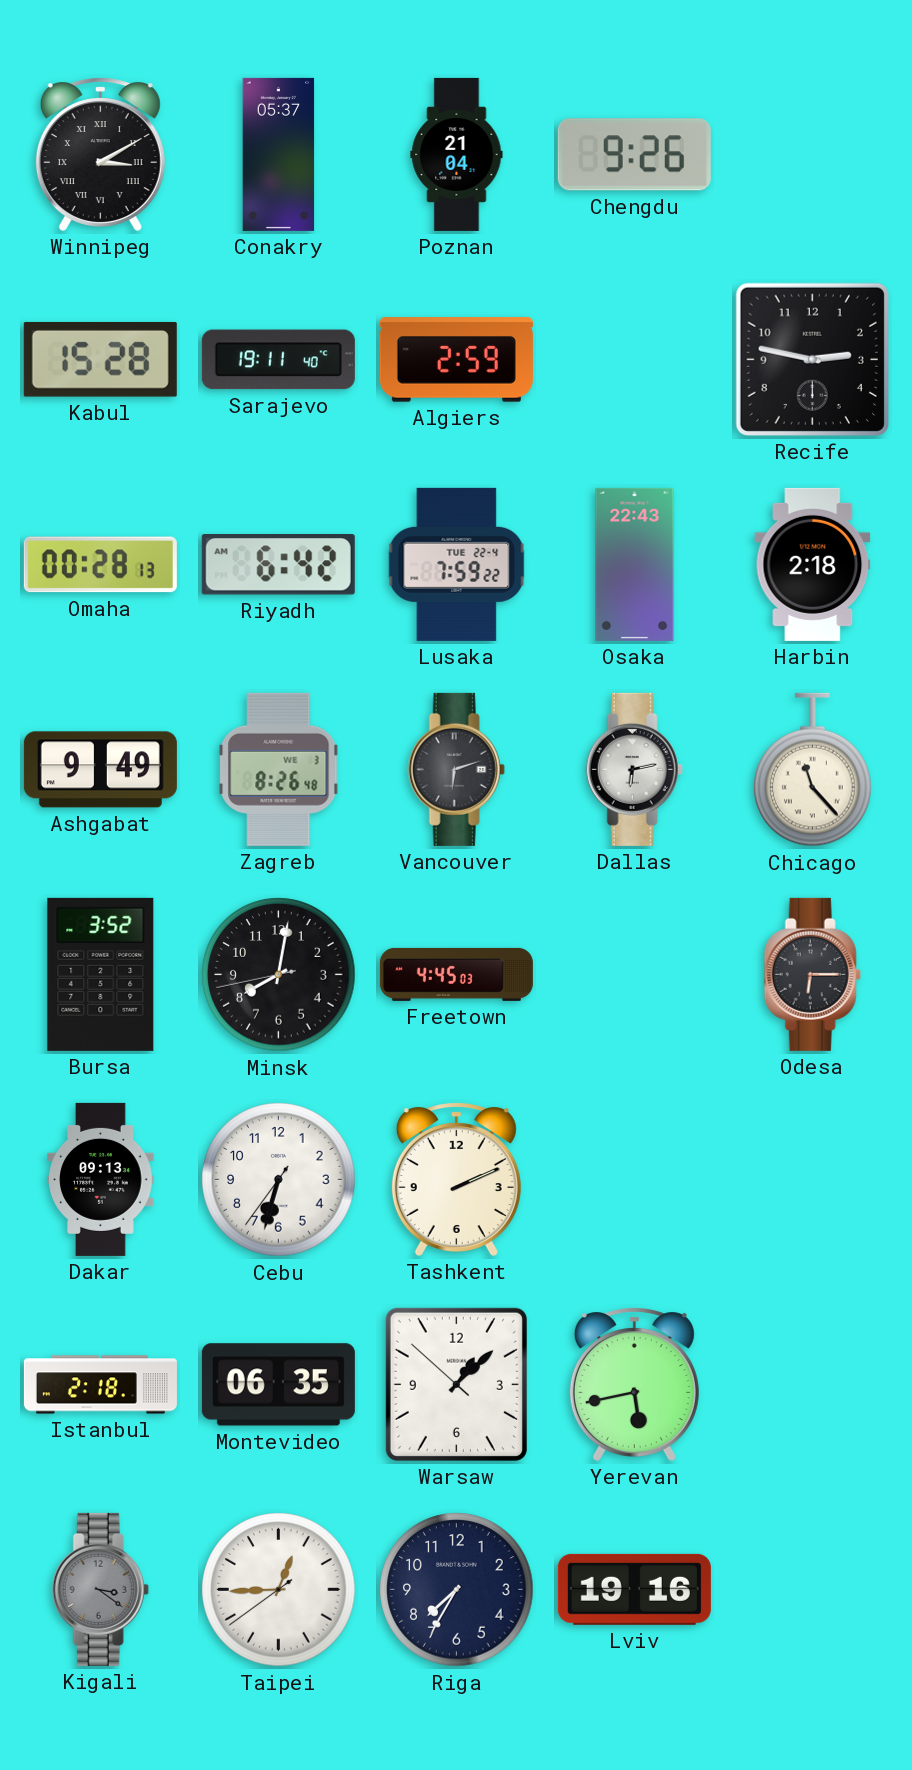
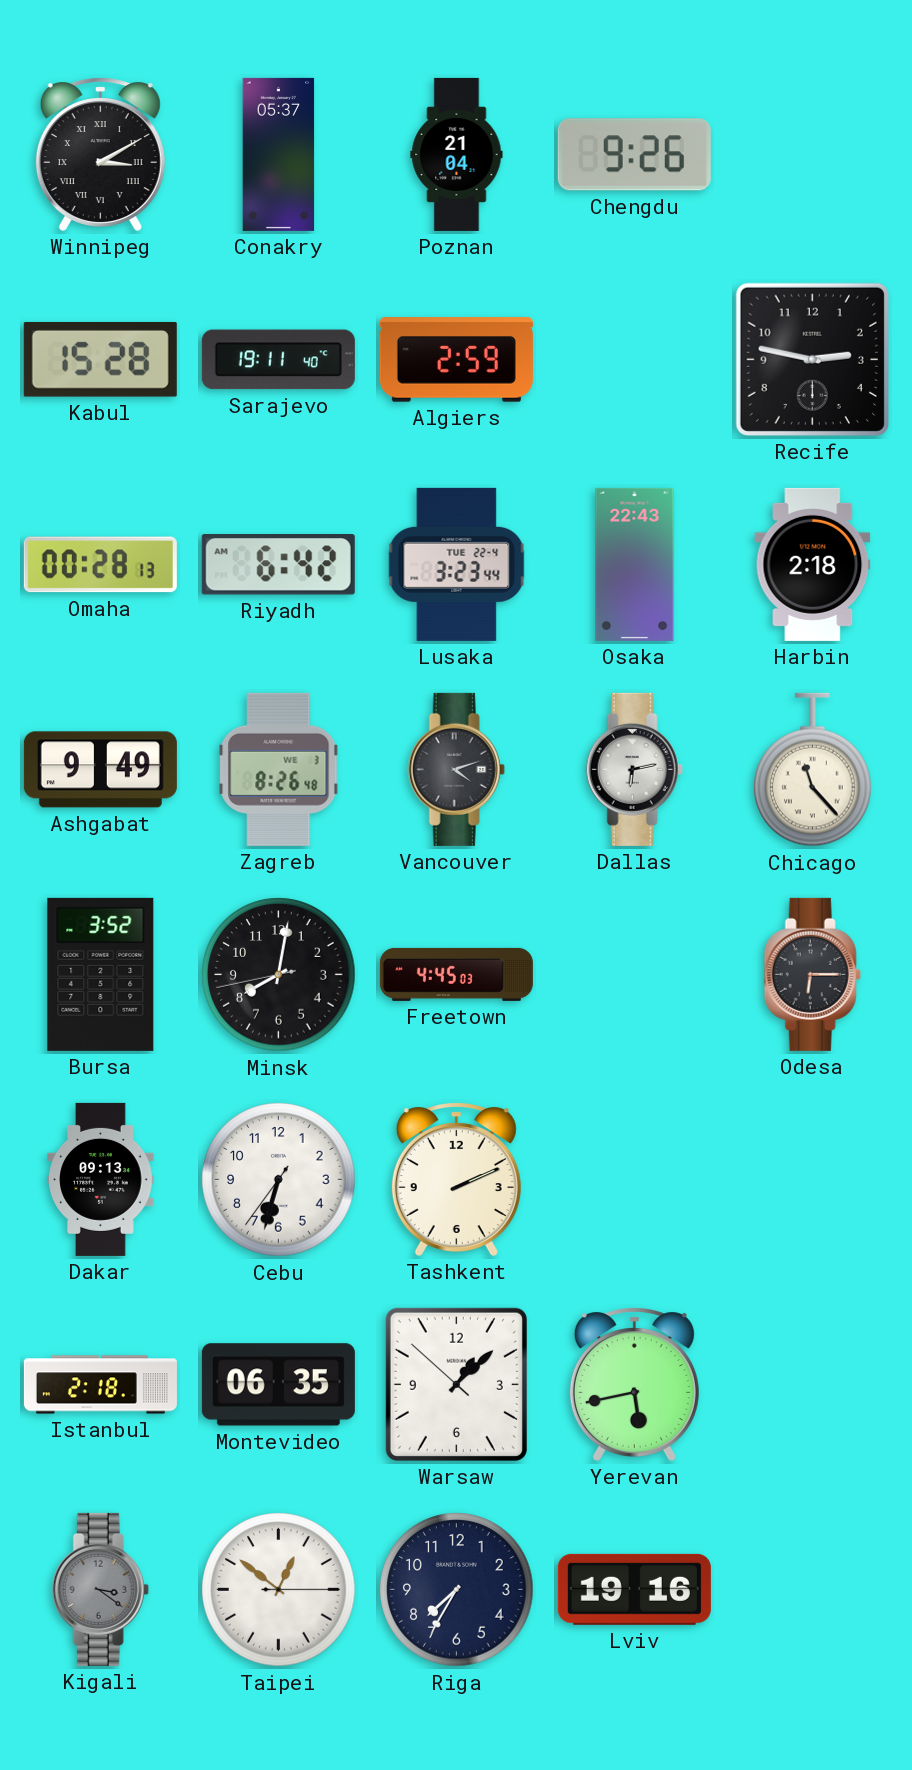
Lusaka: 7:59 -> 3:23
Vancouver: 6:12 -> 4:12
Taipei: 12:44 -> 12:51
